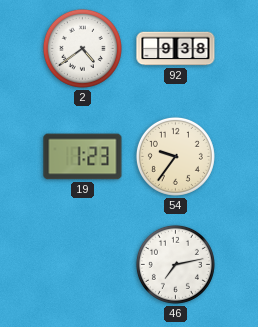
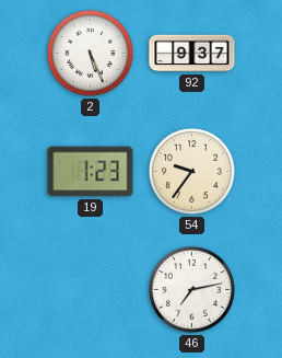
2: 4:39 -> 5:26
92: 9:38 -> 9:37
